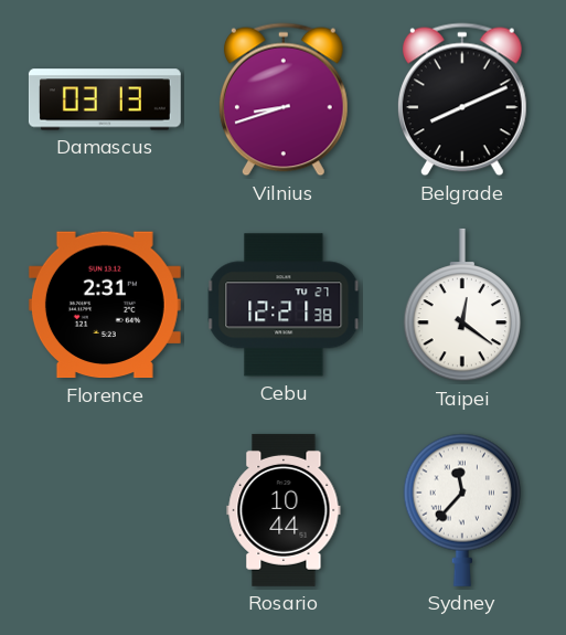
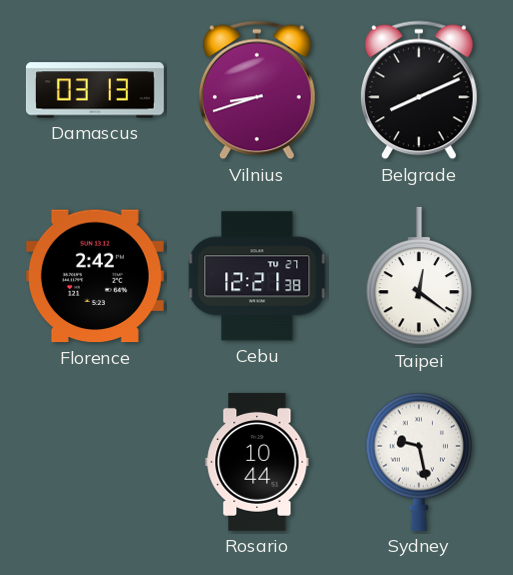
Florence: 2:31 -> 2:42
Sydney: 11:37 -> 9:28
